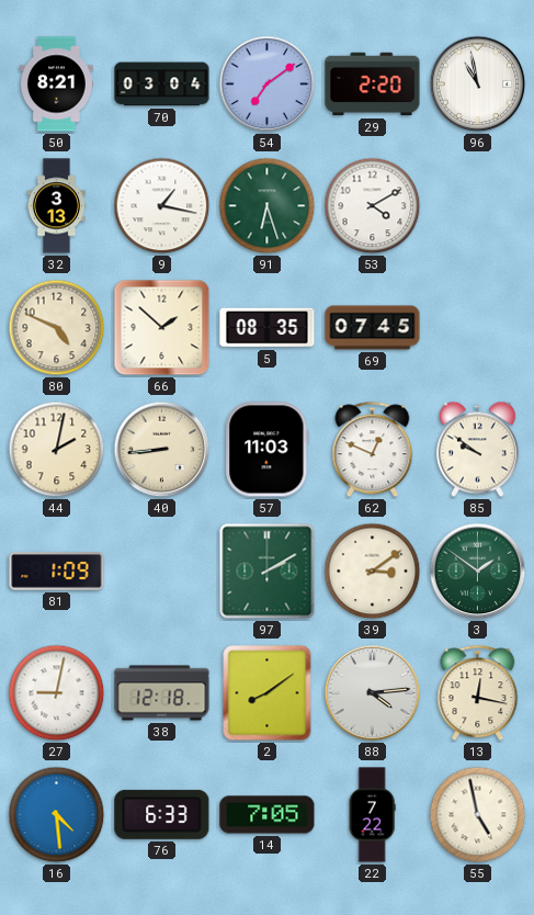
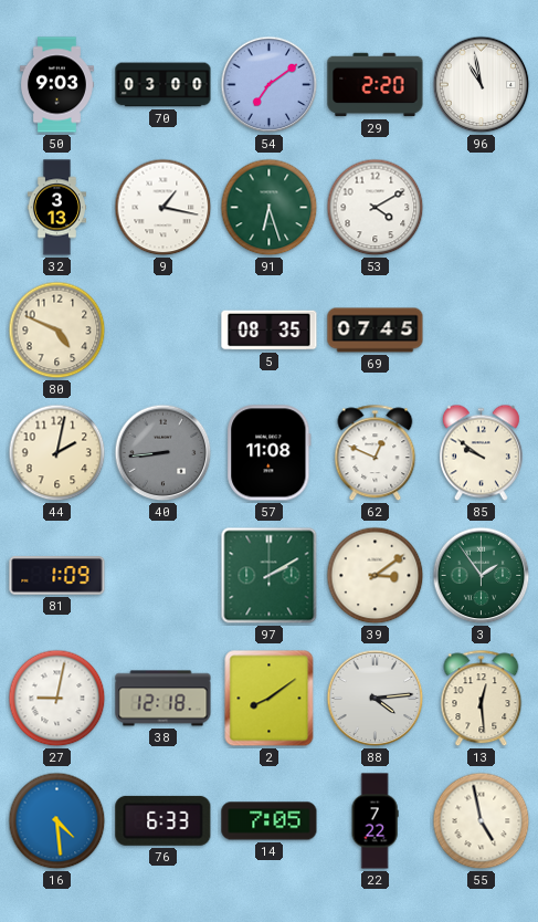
50: 8:21 -> 9:03
70: 03:04 -> 03:00
66: 1:52 -> none
40 dial: cream -> grey
57: 11:03 -> 11:08
3: 1:51 -> 1:54
13: 12:17 -> 12:29
